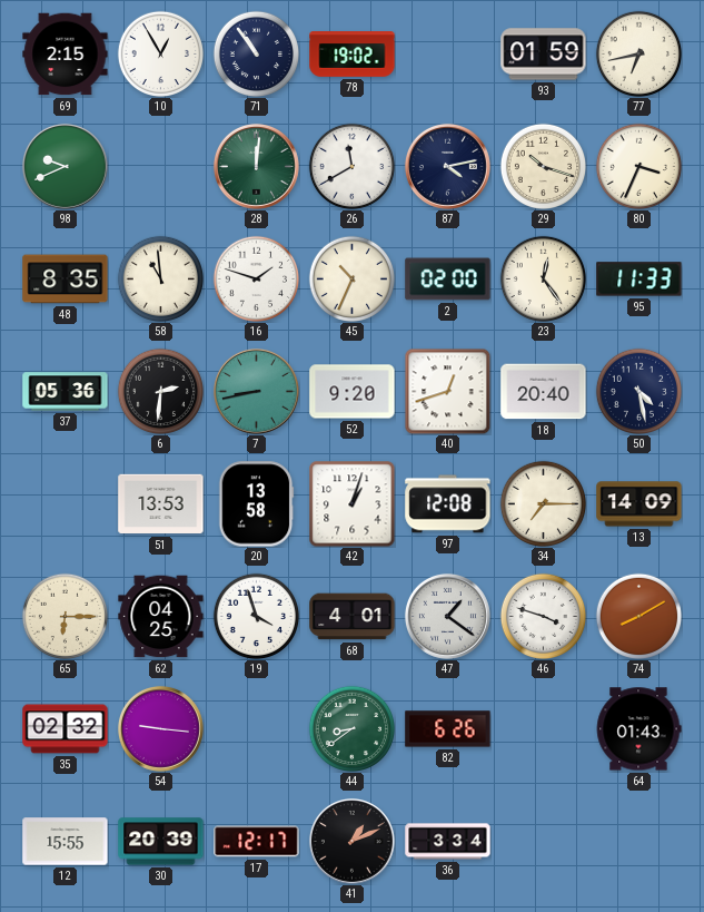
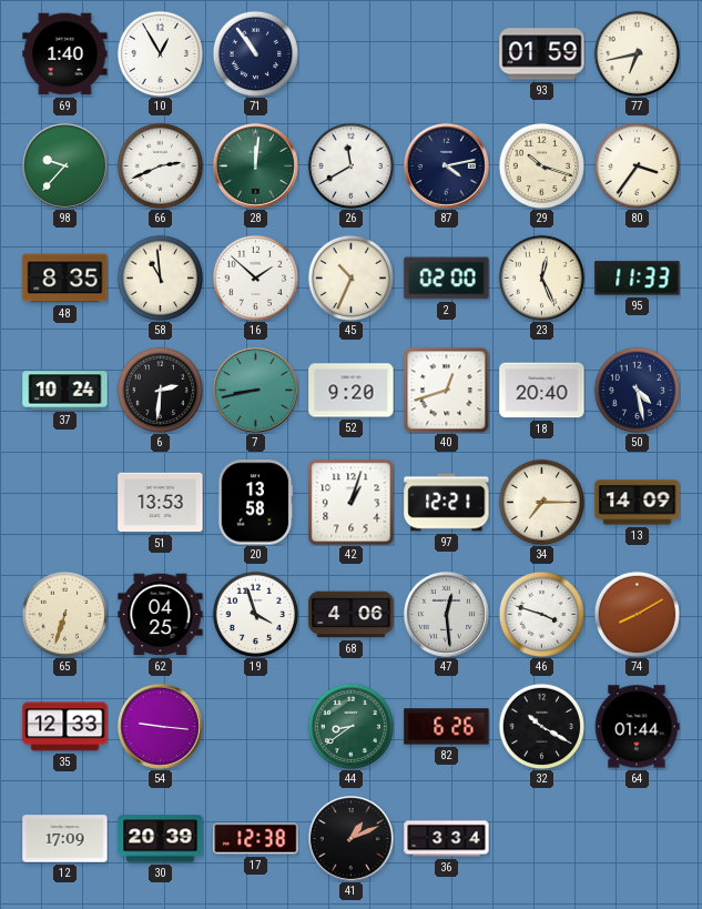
69: 2:15 -> 1:40
78: 19:02 -> none
98: 9:41 -> 9:37
66: none -> 2:41
80: 3:34 -> 3:36
16: 1:48 -> 1:52
23: 12:24 -> 12:26
37: 05:36 -> 10:24
97: 12:08 -> 12:21
65: 6:15 -> 6:33
68: 4:01 -> 4:06
47: 1:21 -> 12:29
35: 02:32 -> 12:33
32: none -> 10:20
64: 01:43 -> 01:44
12: 15:55 -> 17:09
17: 12:17 -> 12:38
